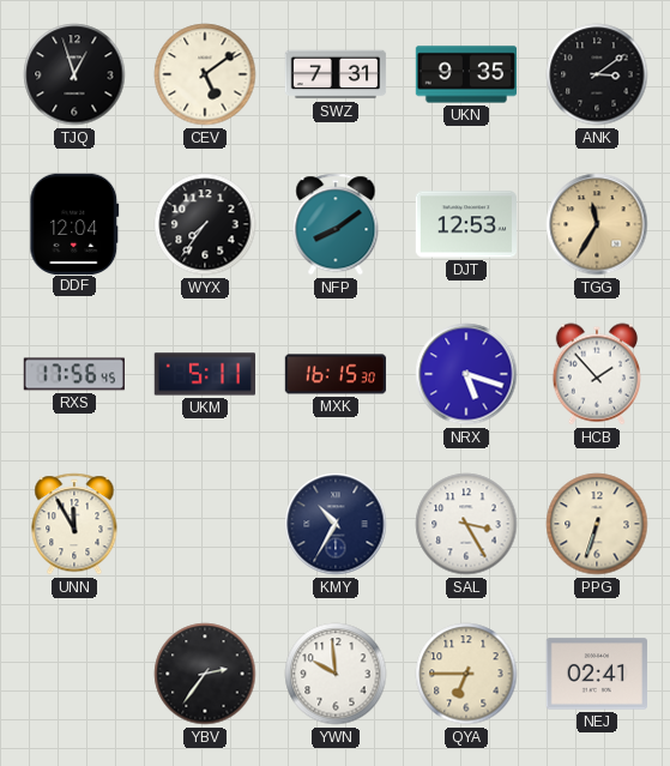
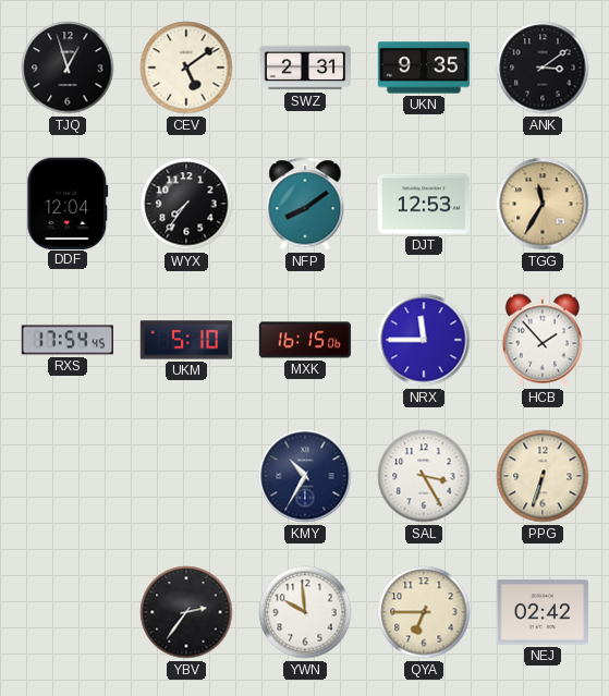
SWZ: 7:31 -> 2:31
RXS: 17:56 -> 17:54
UKM: 5:11 -> 5:10
MXK: 16:15:30 -> 16:15:06
NRX: 5:18 -> 11:45
UNN: 11:55 -> none
NEJ: 02:41 -> 02:42
